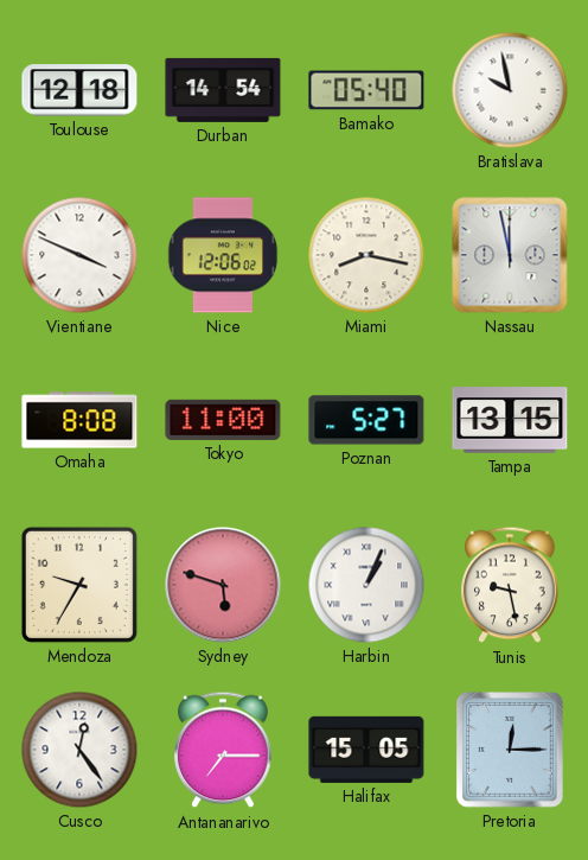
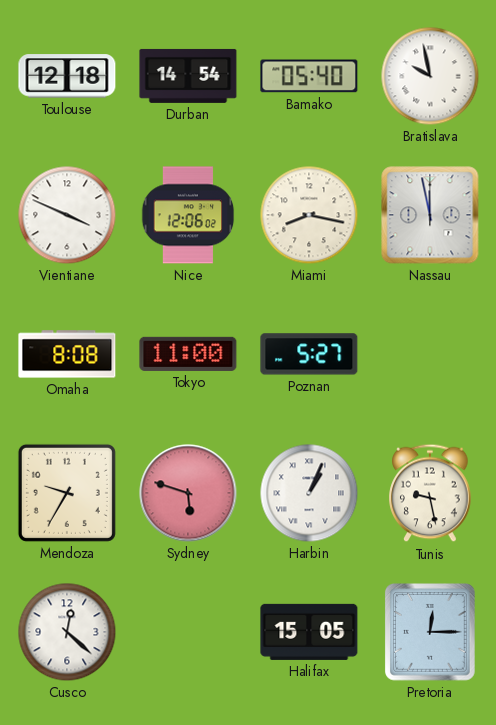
Tampa: 13:15 -> none
Cusco: 12:24 -> 12:22
Antananarivo: 7:15 -> none
